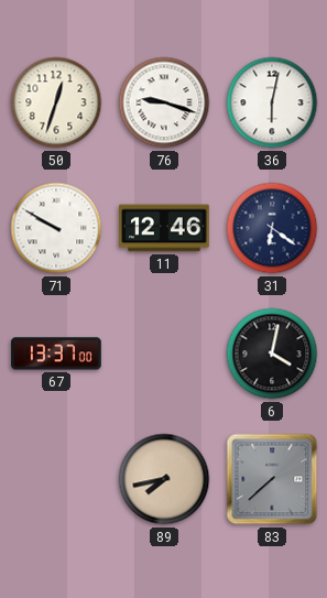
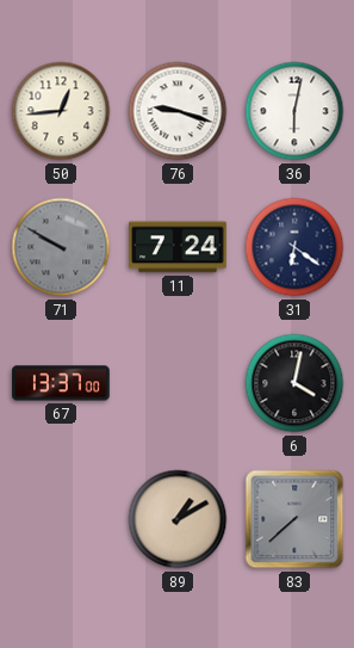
50: 12:33 -> 12:44
71 dial: white -> grey
11: 12:46 -> 7:24
89: 7:43 -> 1:10
